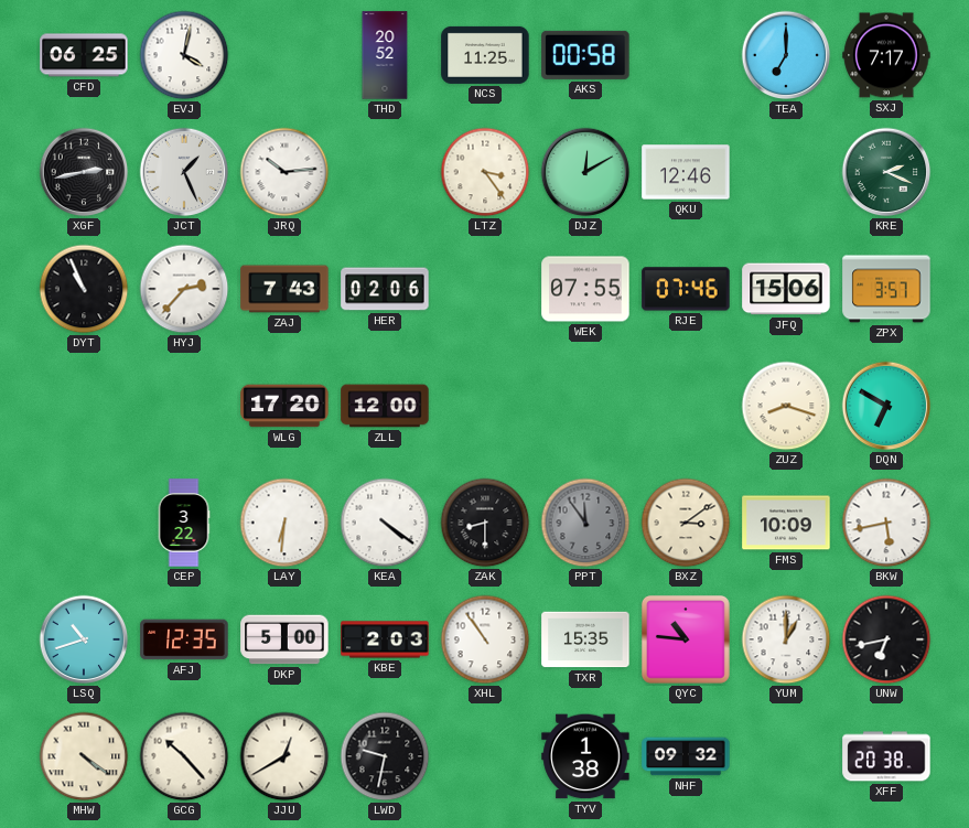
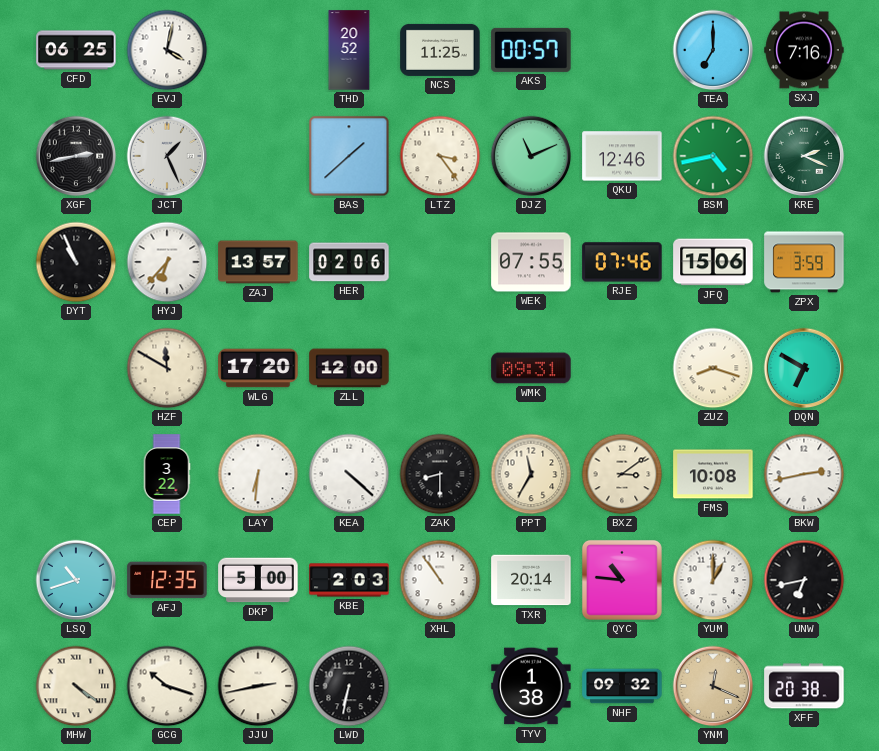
AKS: 00:58 -> 00:57
SXJ: 7:17 -> 7:16
JRQ: 10:14 -> none
BAS: none -> 1:38
DJZ: 12:10 -> 11:11
BSM: none -> 4:43
HYJ: 2:37 -> 6:37
ZAJ: 7:43 -> 13:57
ZPX: 3:57 -> 3:59
HZF: none -> 11:50
WMK: none -> 09:31
KEA: 4:21 -> 4:22
PPT: 11:54 -> 11:35
PPT dial: grey -> cream
FMS: 10:09 -> 10:08
BKW: 5:43 -> 2:43
TXR: 15:35 -> 20:14
GCG: 10:23 -> 10:18
JJU: 12:40 -> 2:43
LWD: 9:32 -> 6:32
YNM: none -> 12:19
